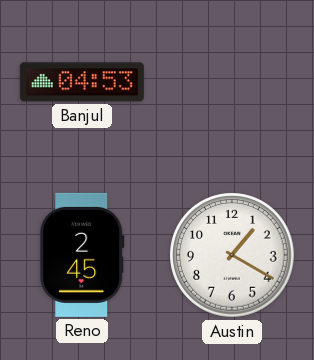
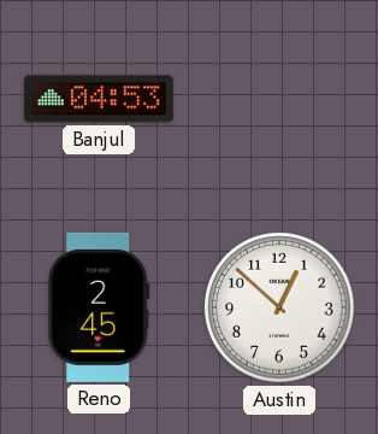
Austin: 1:20 -> 12:52
